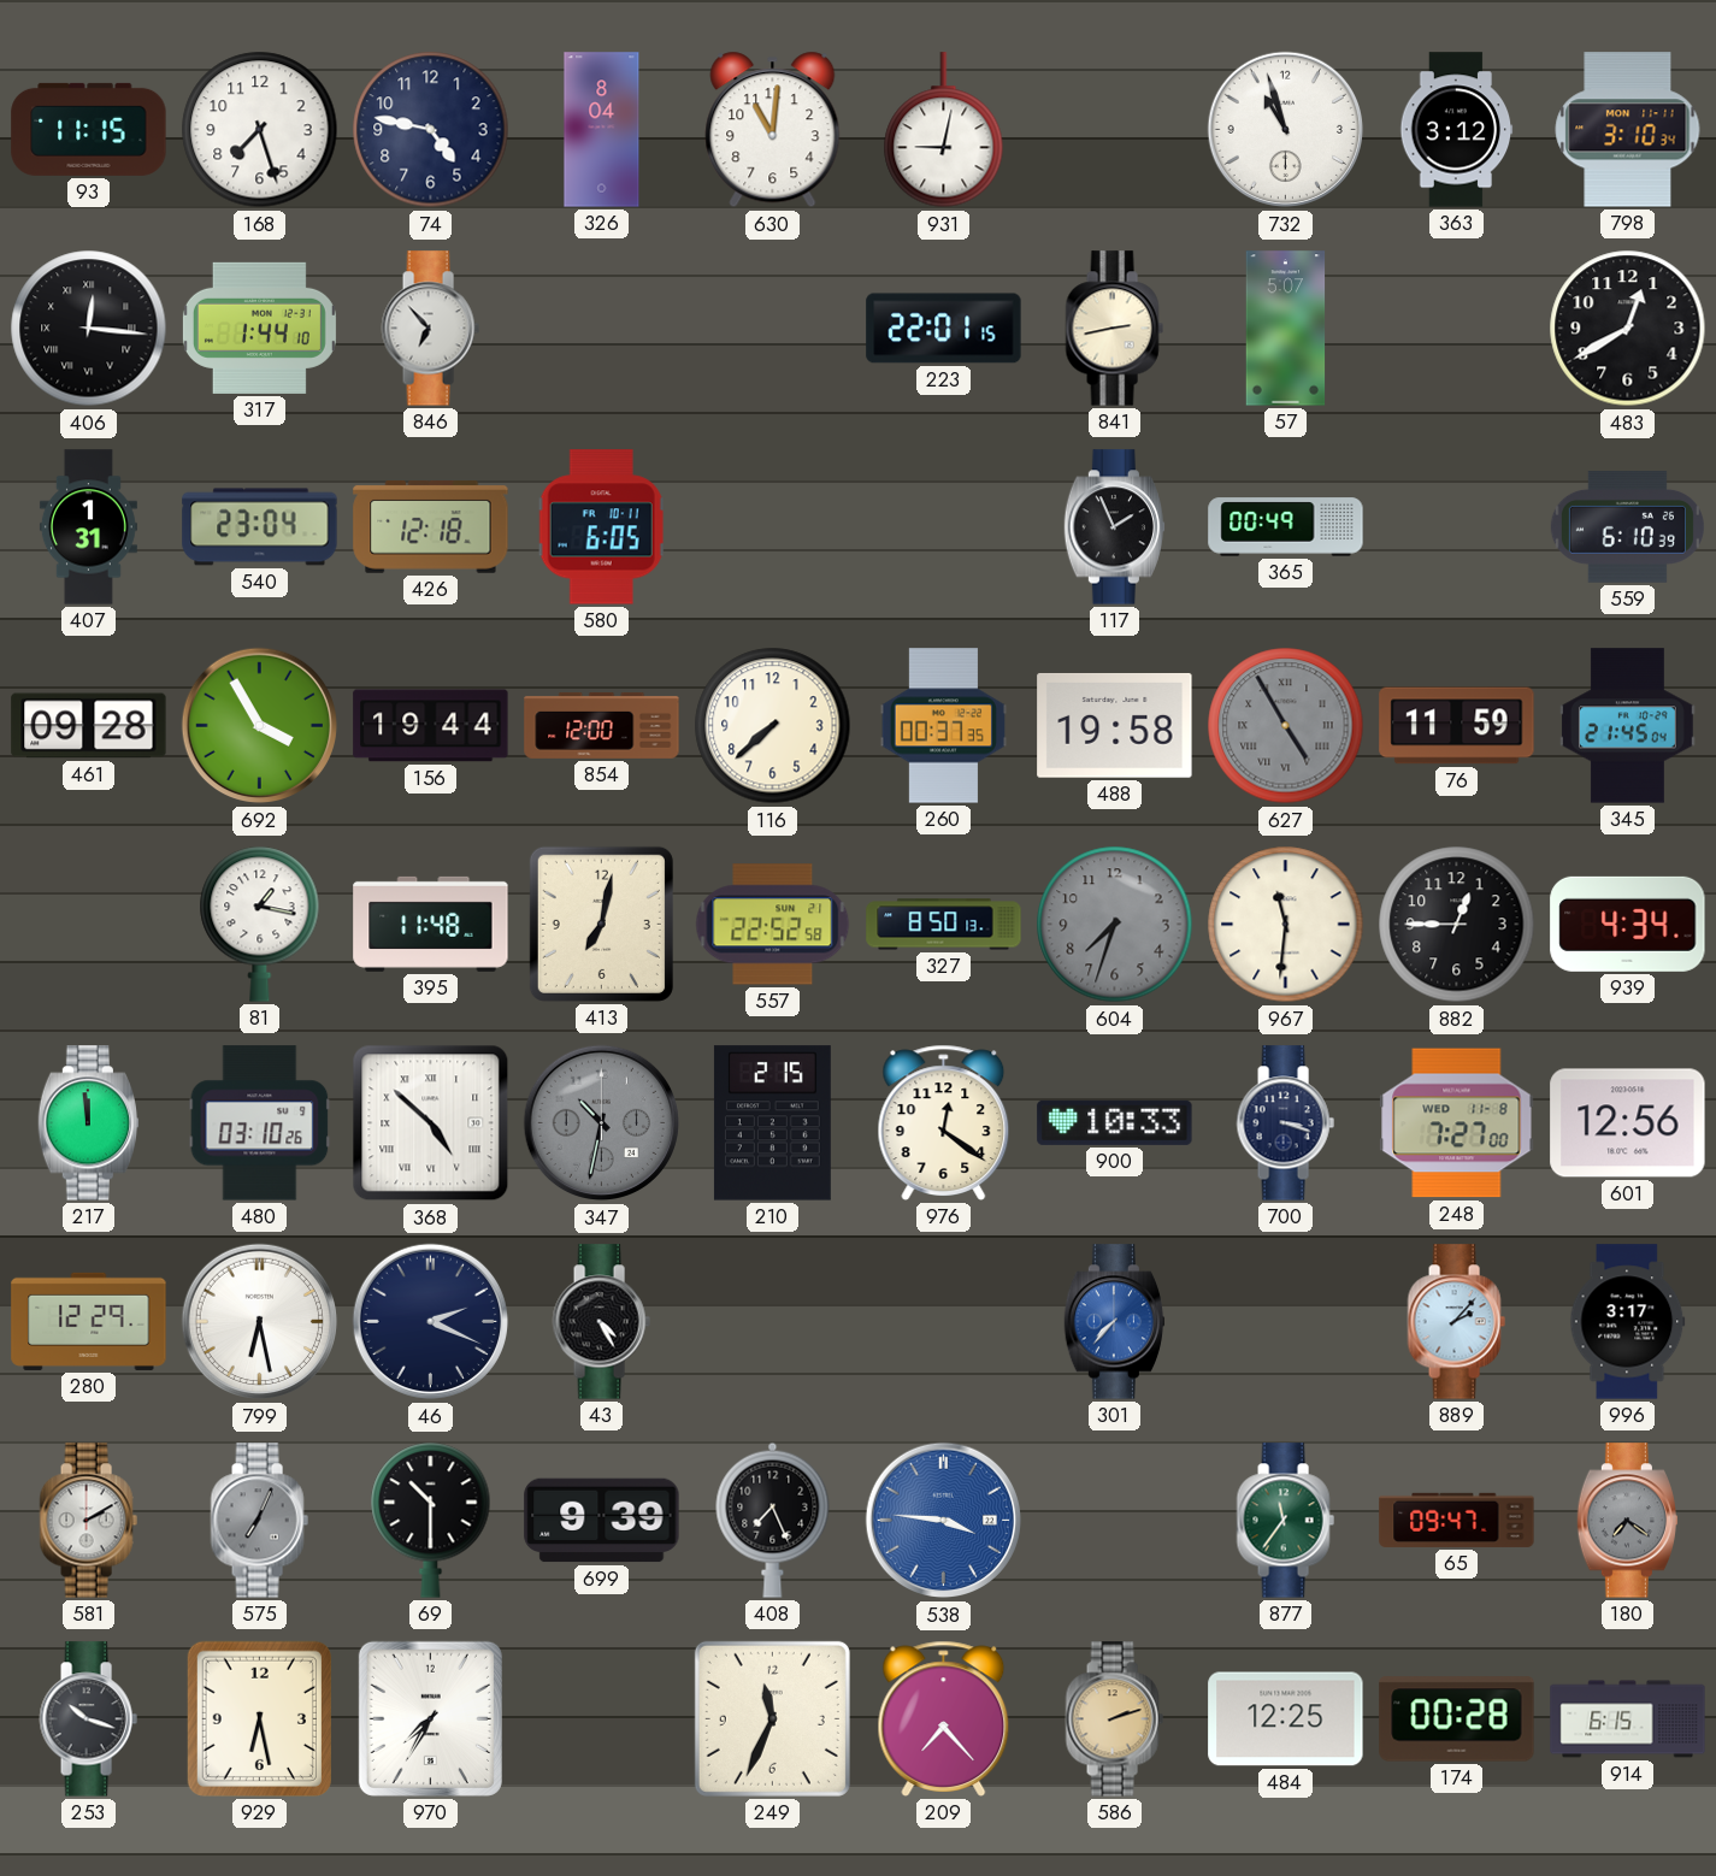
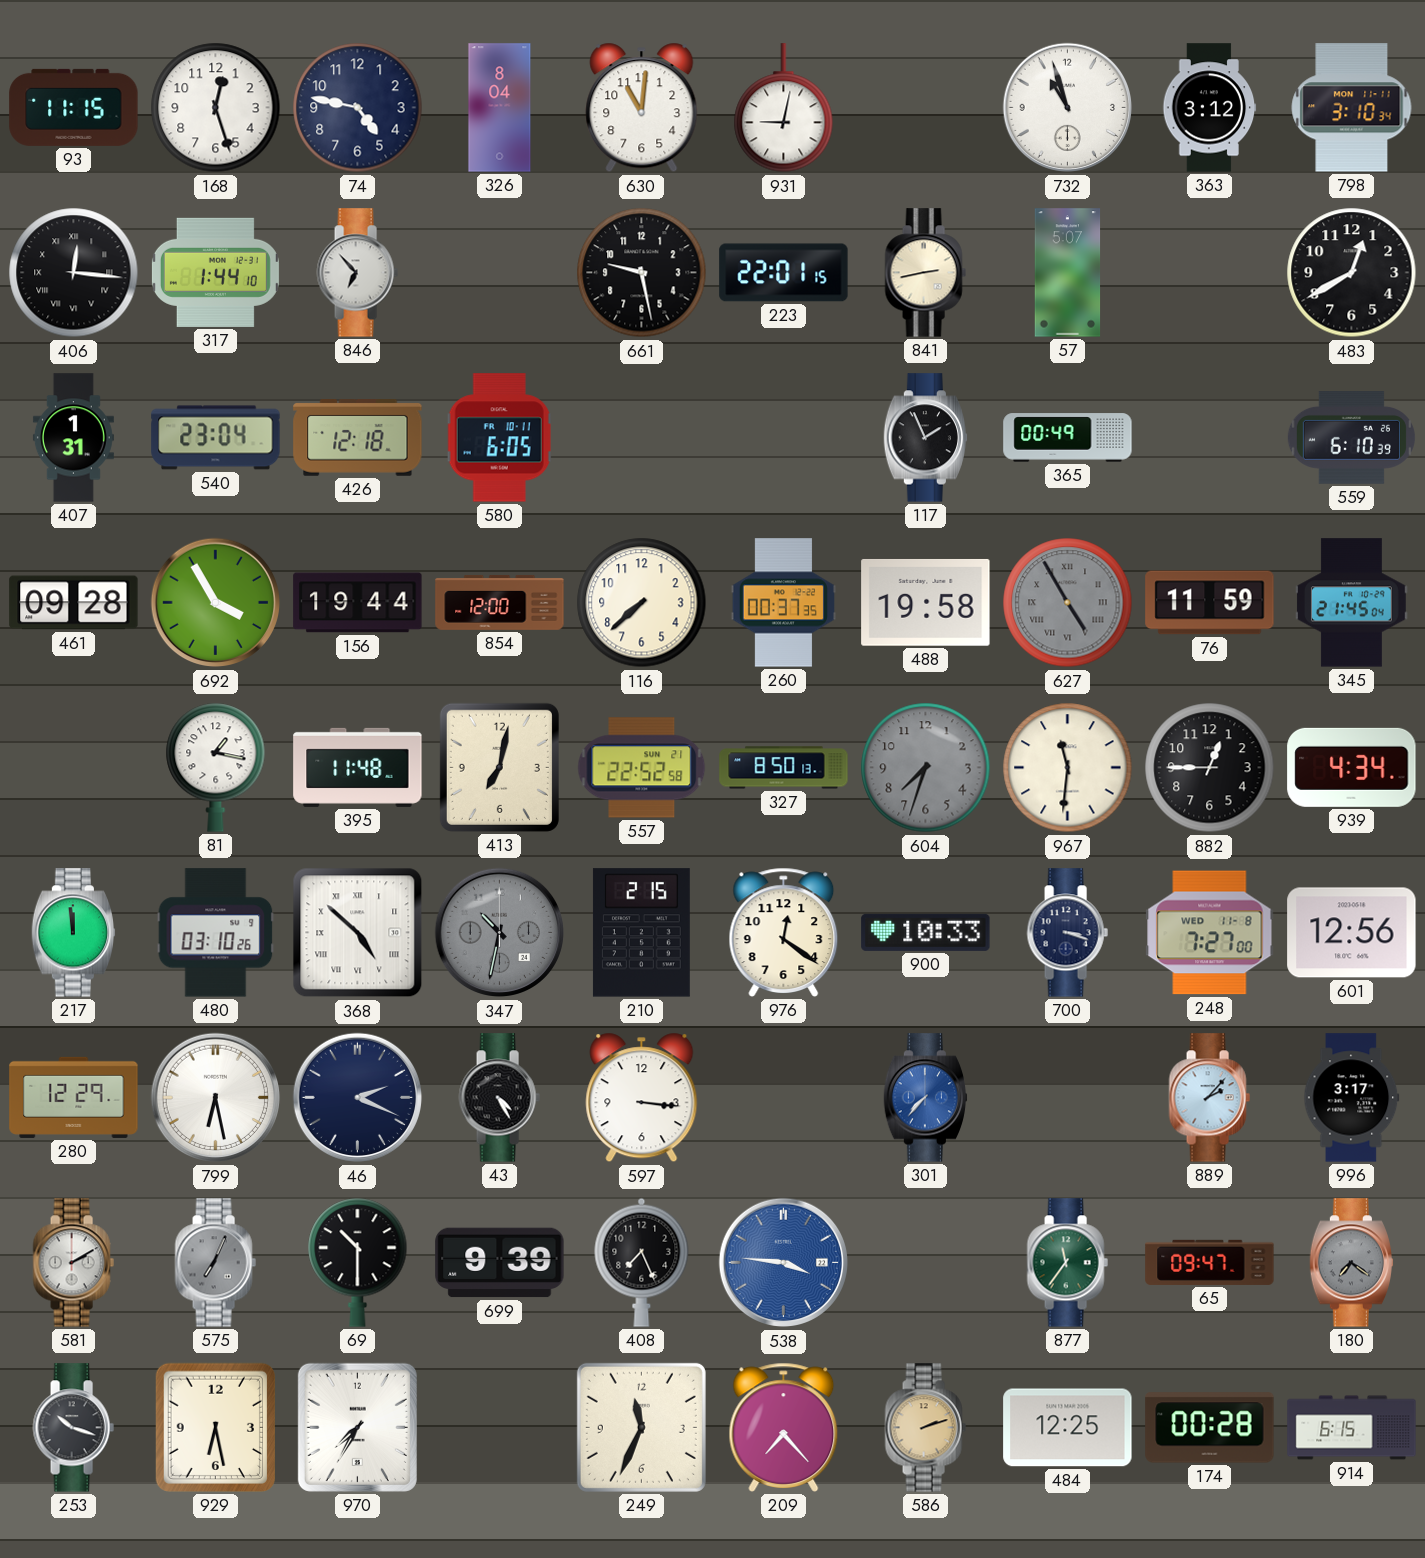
168: 7:27 -> 12:27
661: none -> 9:28
597: none -> 3:16
